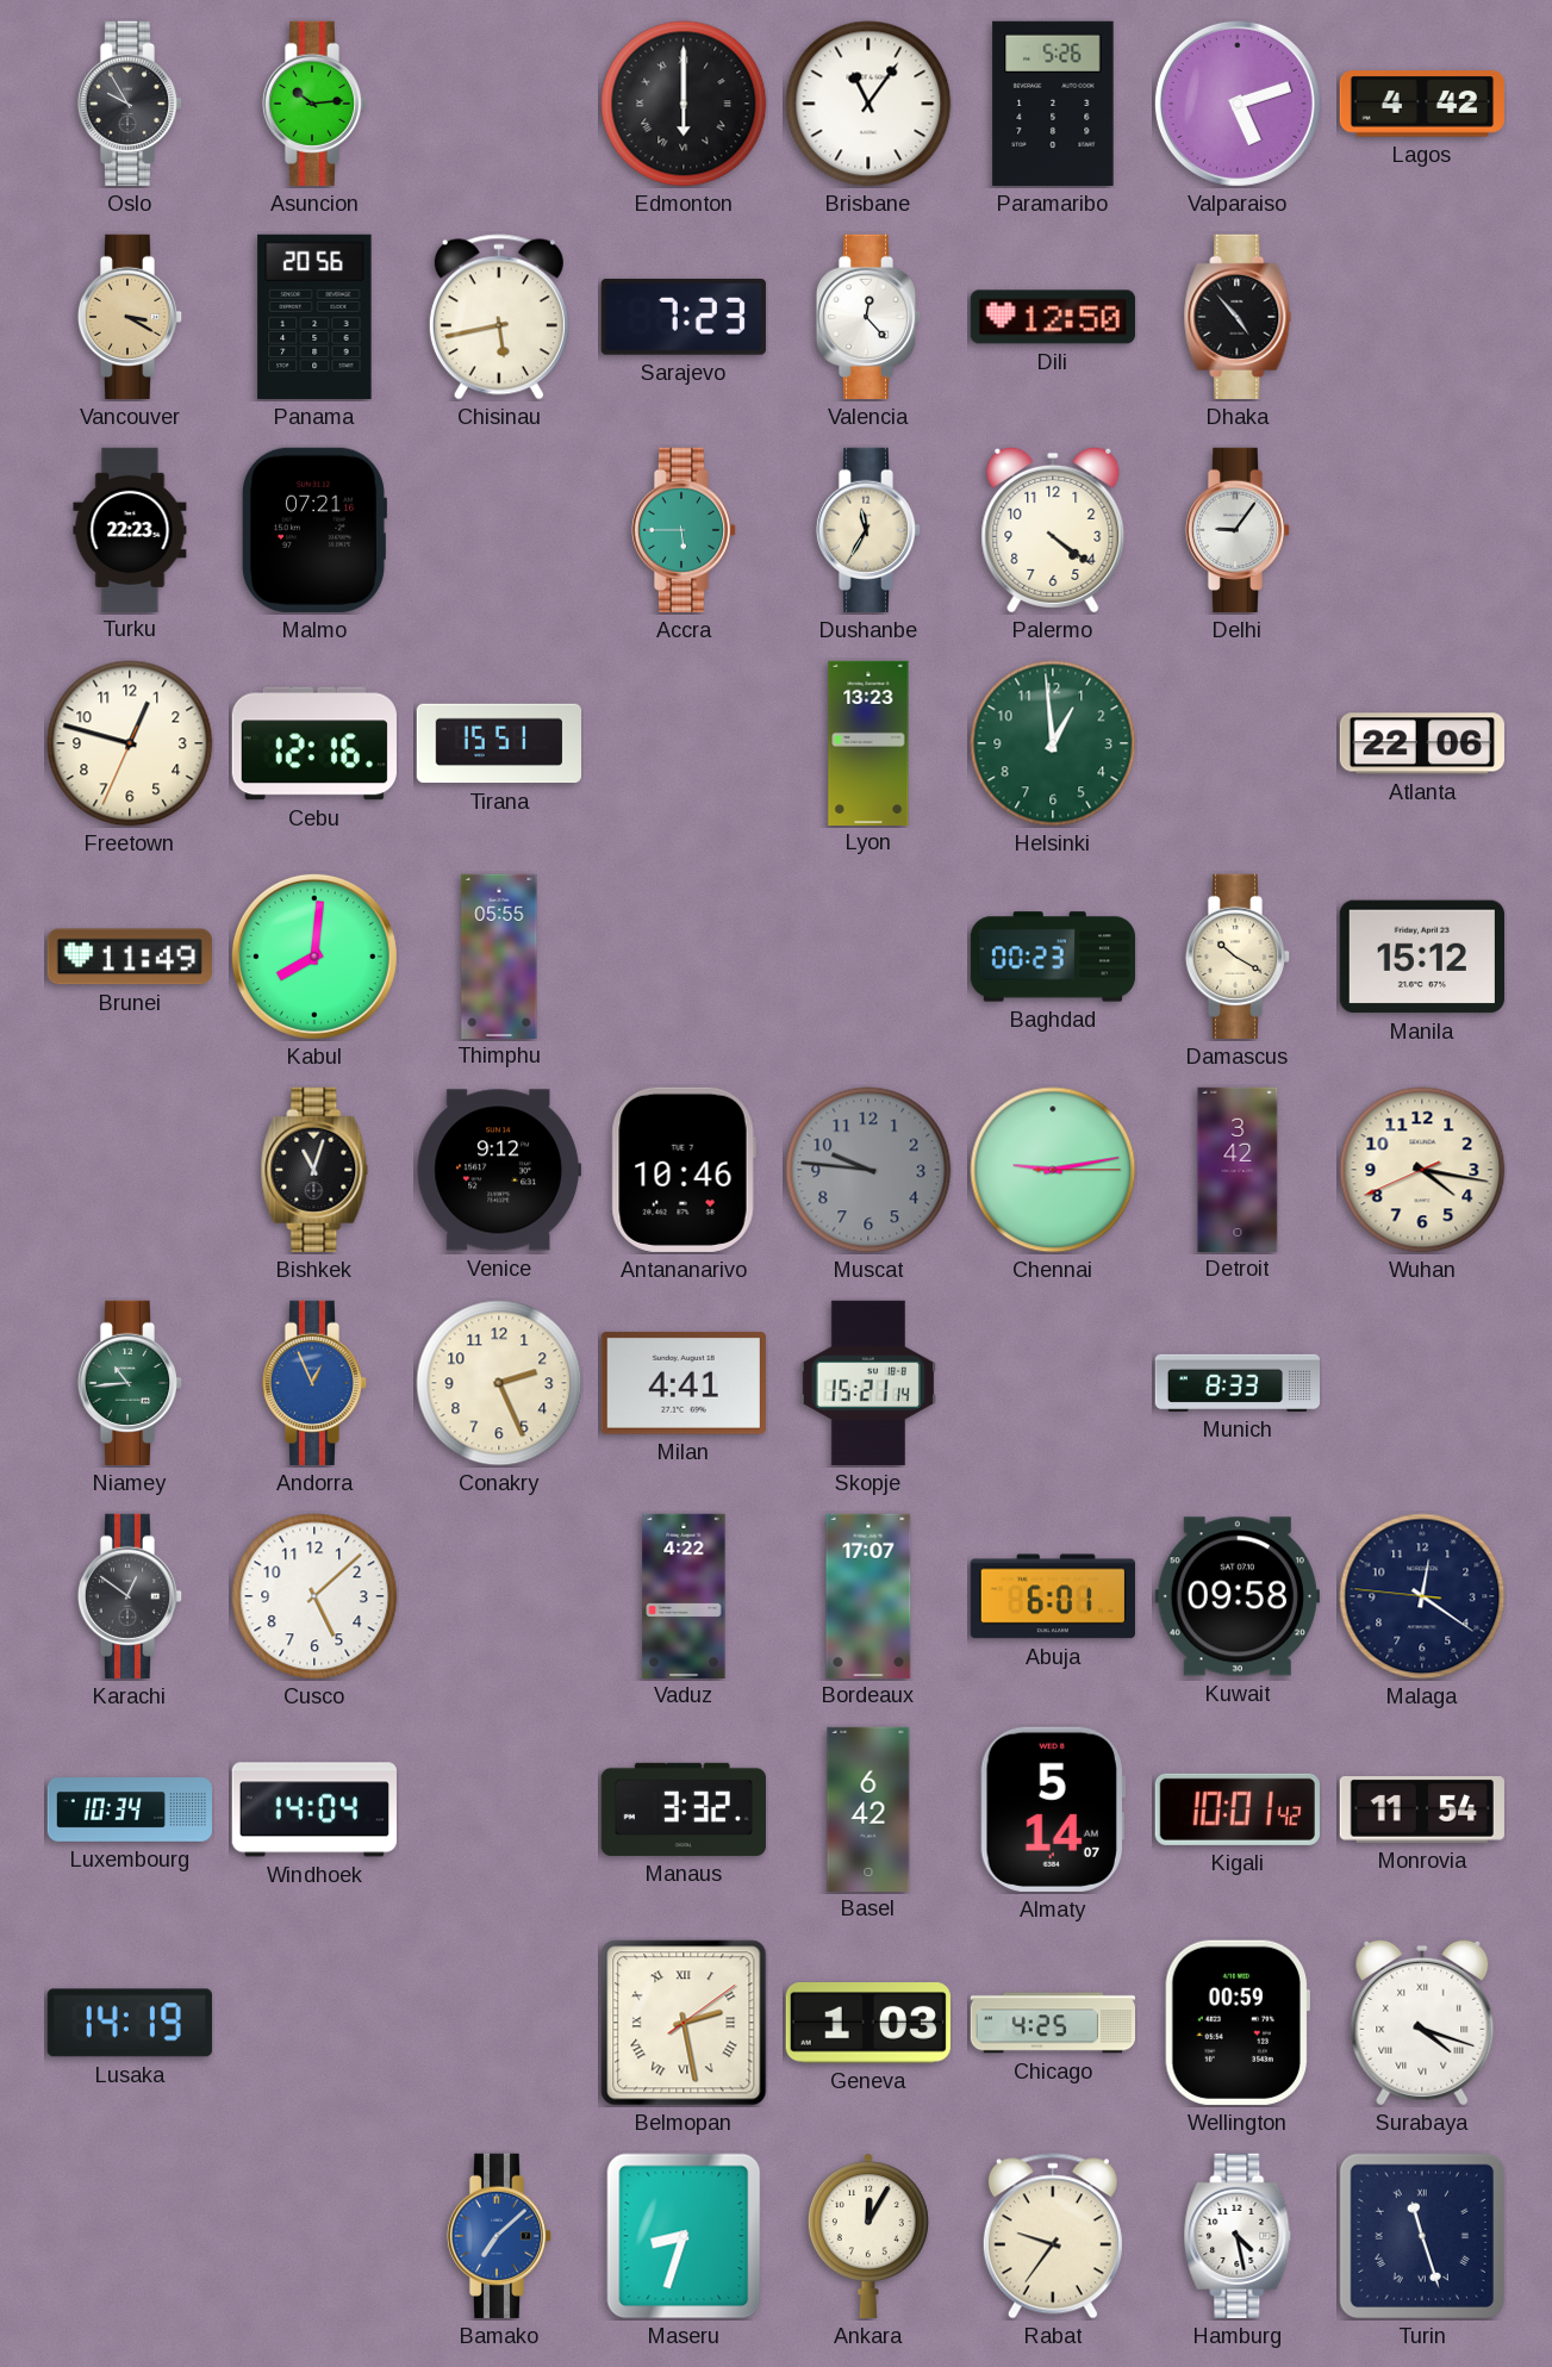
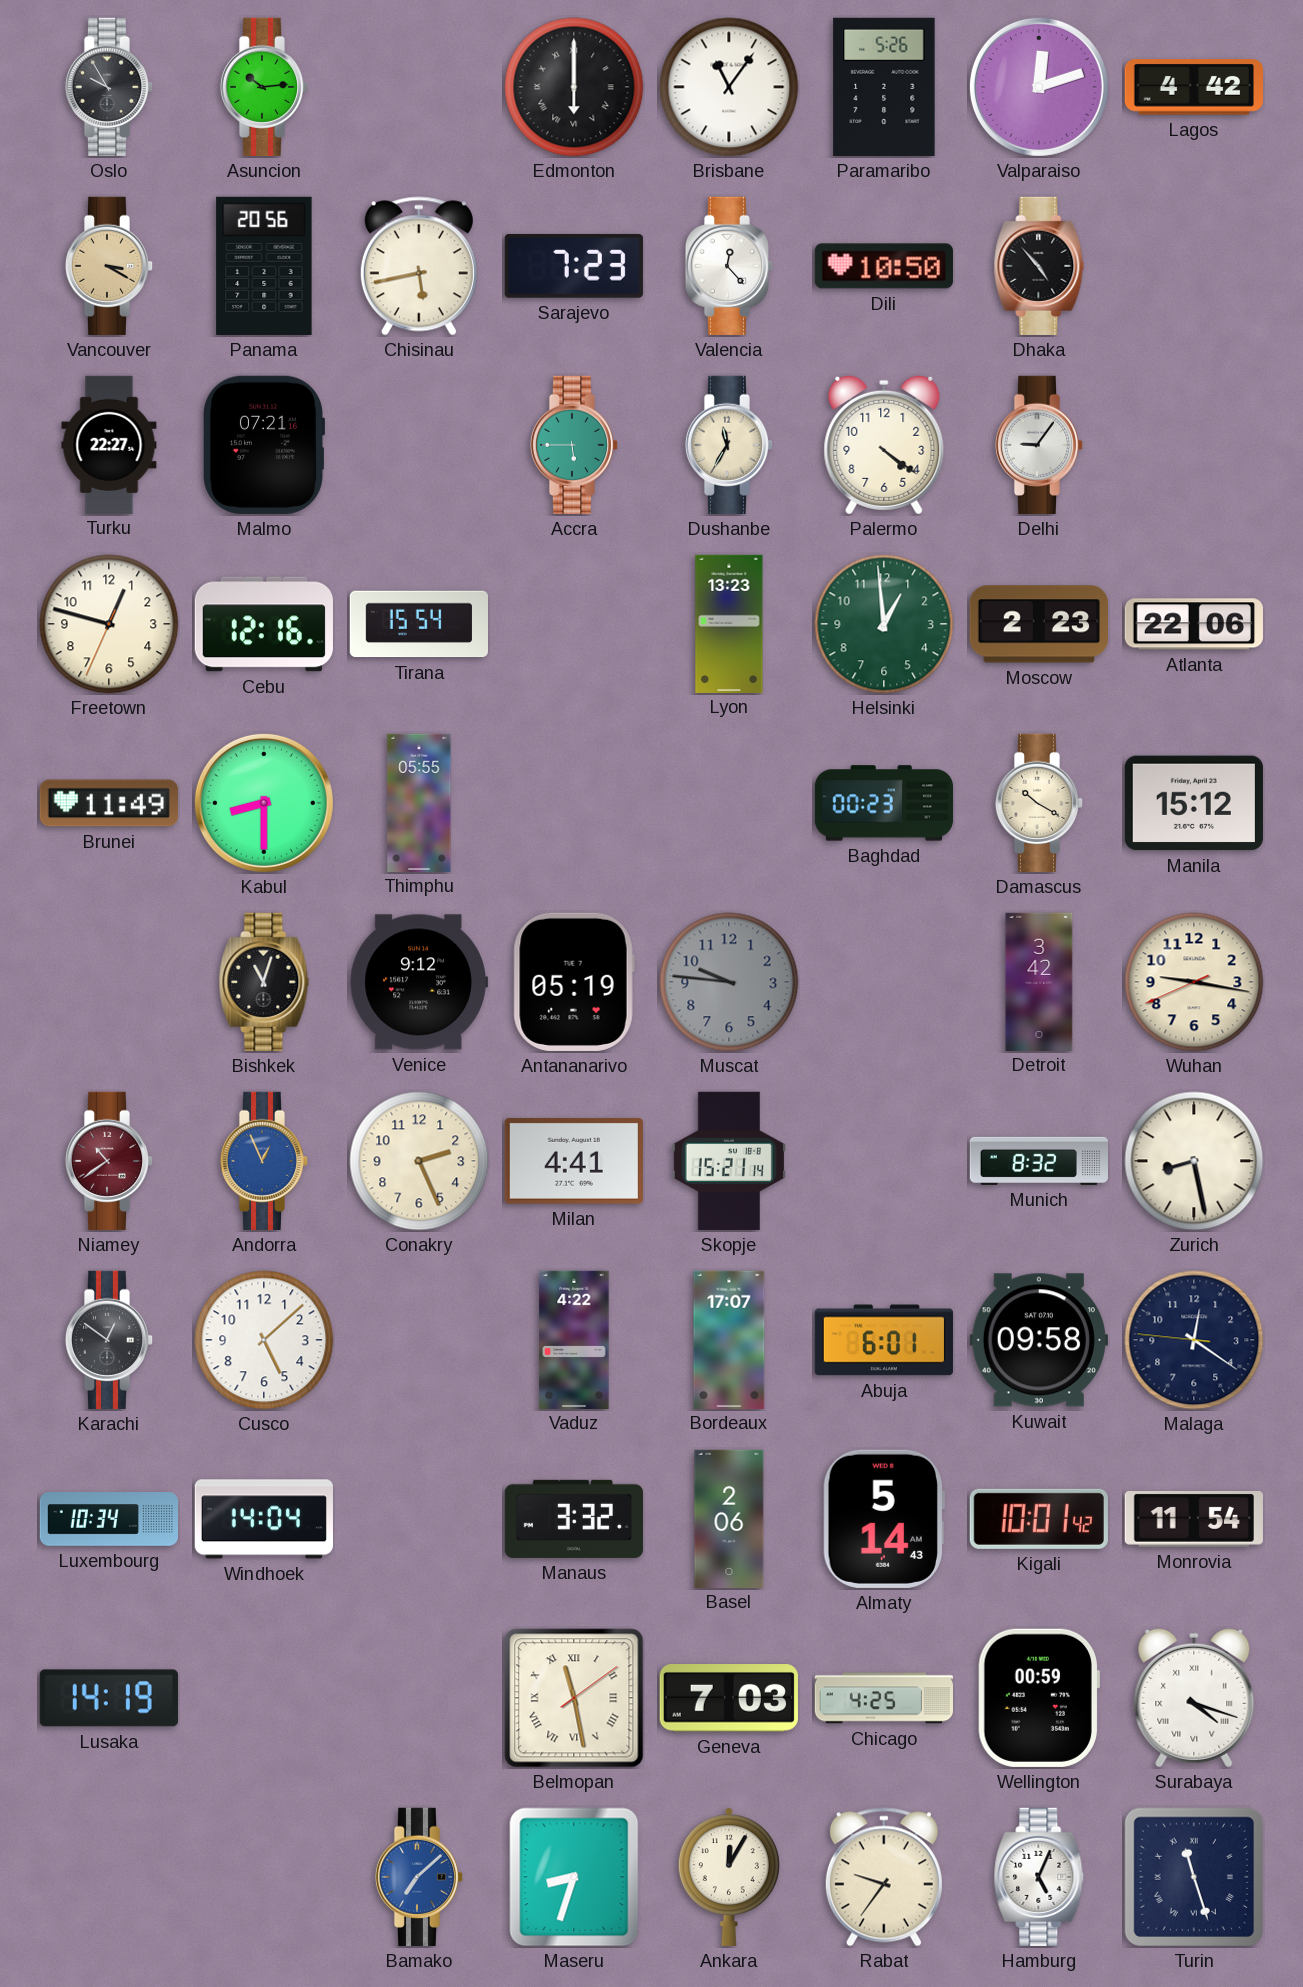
Valparaiso: 5:12 -> 12:12
Dili: 12:50 -> 10:50
Turku: 22:23 -> 22:27
Tirana: 15:51 -> 15:54
Moscow: none -> 2:23
Kabul: 8:01 -> 8:30
Antananarivo: 10:46 -> 05:19
Chennai: 9:13 -> none
Wuhan: 4:16 -> 9:16
Niamey: 10:44 -> 10:39
Niamey dial: green -> burgundy
Munich: 8:33 -> 8:32
Zurich: none -> 8:28
Basel: 6:42 -> 2:06
Almaty: 5:14:07 -> 5:14:43
Belmopan: 2:28 -> 11:28
Geneva: 1:03 -> 7:03
Hamburg: 4:28 -> 5:04
